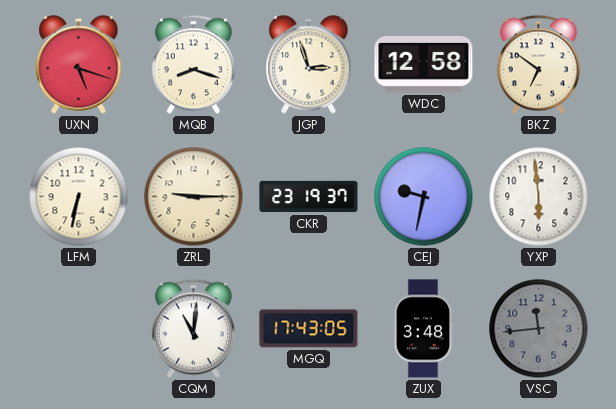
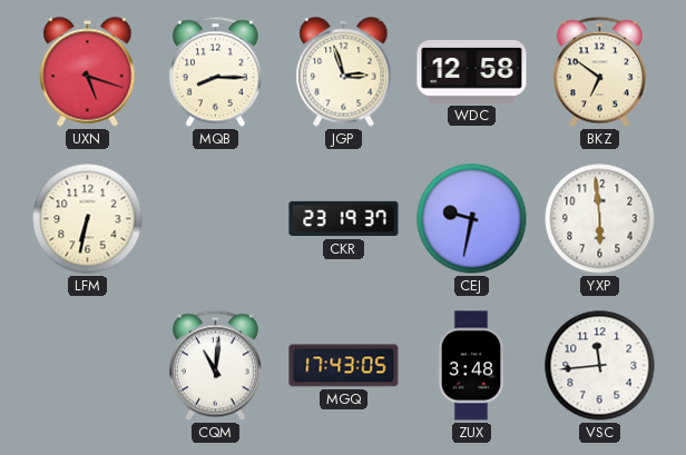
MQB: 8:18 -> 8:15
ZRL: 9:15 -> none
VSC dial: grey -> white
